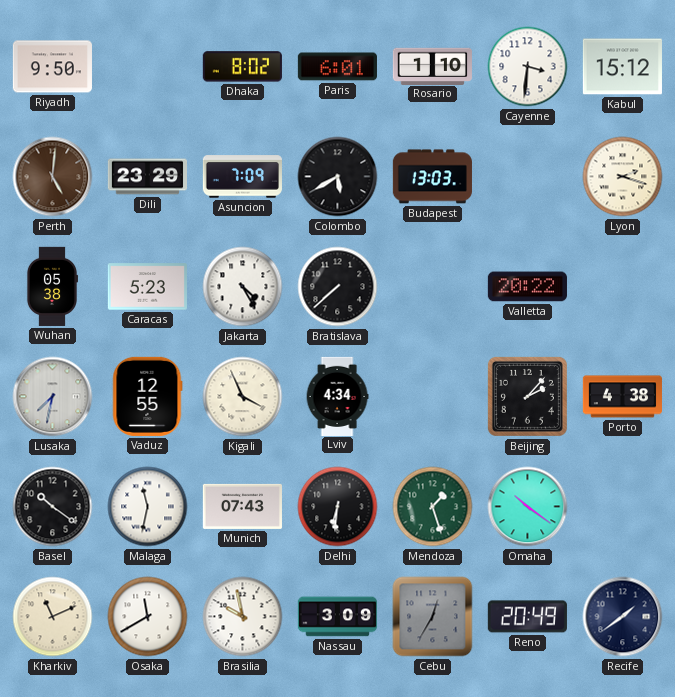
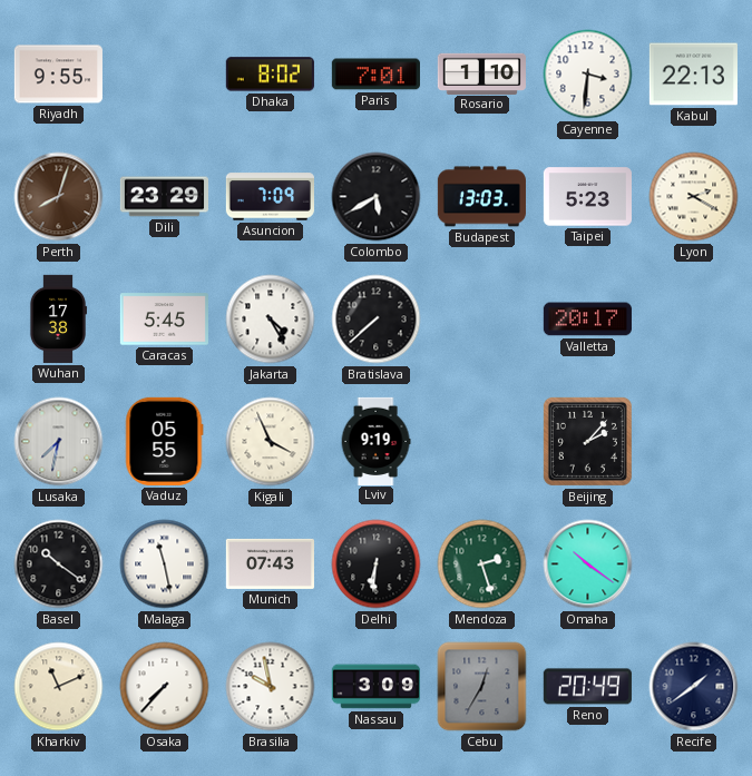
Riyadh: 9:50 -> 9:55
Paris: 6:01 -> 7:01
Kabul: 15:12 -> 22:13
Perth: 5:01 -> 8:03
Taipei: none -> 5:23
Lyon: 2:18 -> 2:20
Wuhan: 05:38 -> 17:38
Caracas: 5:23 -> 5:45
Valletta: 20:22 -> 20:17
Vaduz: 12:55 -> 05:55
Lviv: 4:34 -> 9:19
Porto: 4:38 -> none
Malaga: 11:32 -> 11:28
Mendoza: 1:27 -> 2:27
Osaka: 11:40 -> 7:37
